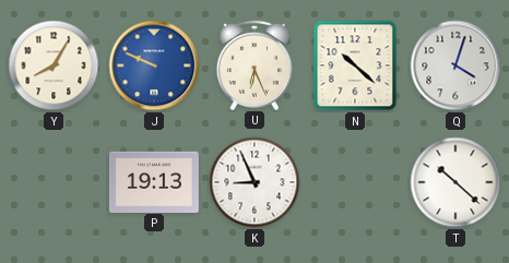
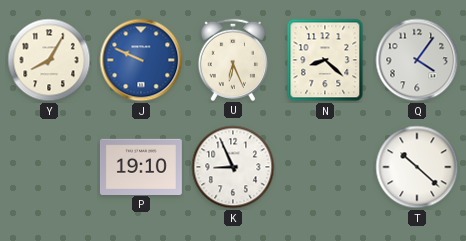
N: 10:22 -> 8:22
Q: 4:03 -> 4:06
P: 19:13 -> 19:10
